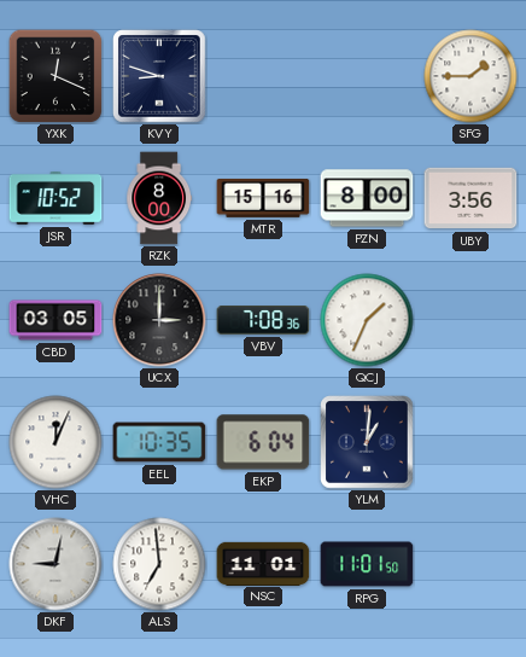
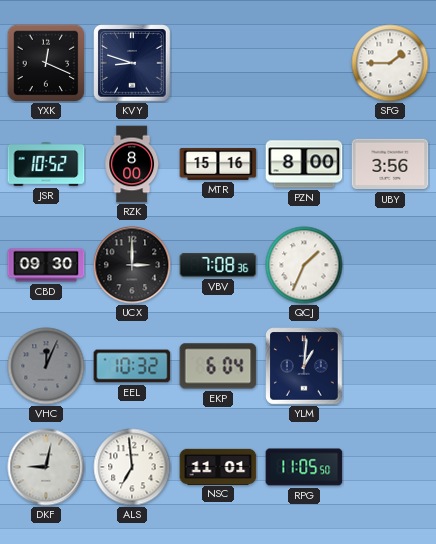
CBD: 03:05 -> 09:30
VHC dial: white -> grey
EEL: 10:35 -> 10:32
RPG: 11:01 -> 11:05
